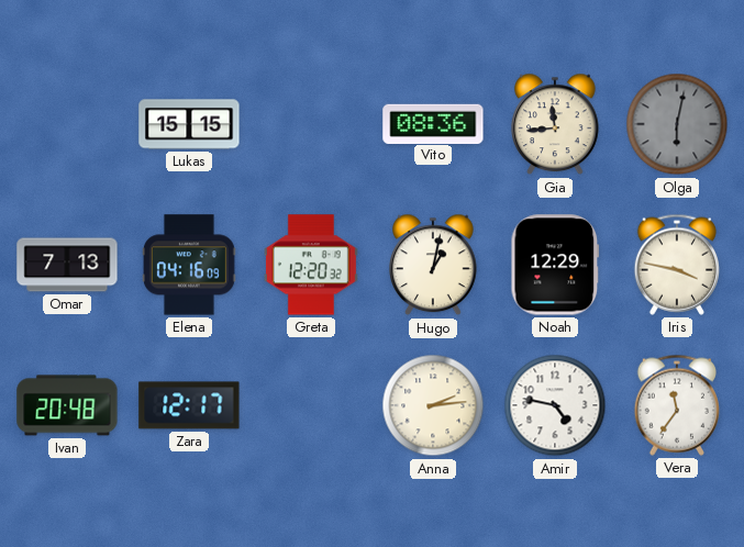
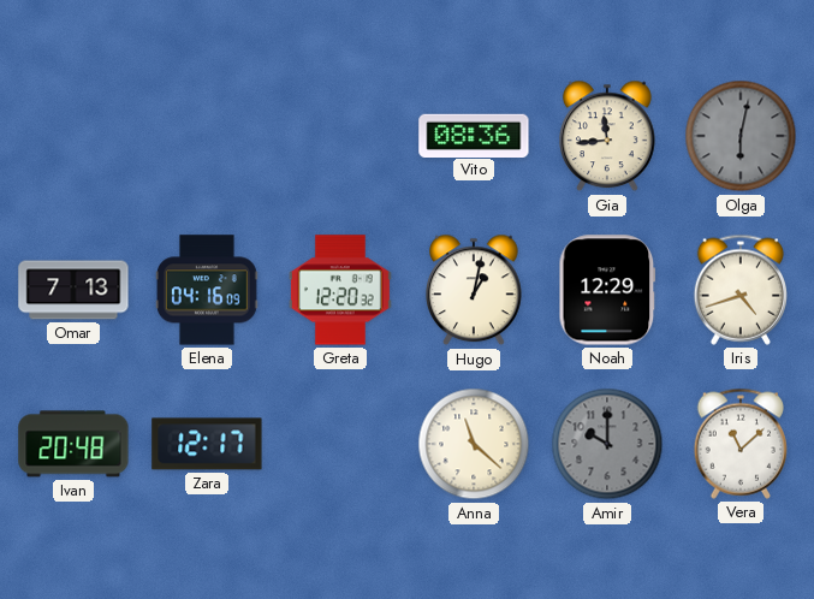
Lukas: 15:15 -> none
Iris: 3:47 -> 4:42
Anna: 2:14 -> 11:22
Amir: 4:47 -> 10:00
Amir dial: white -> grey
Vera: 11:36 -> 11:08
